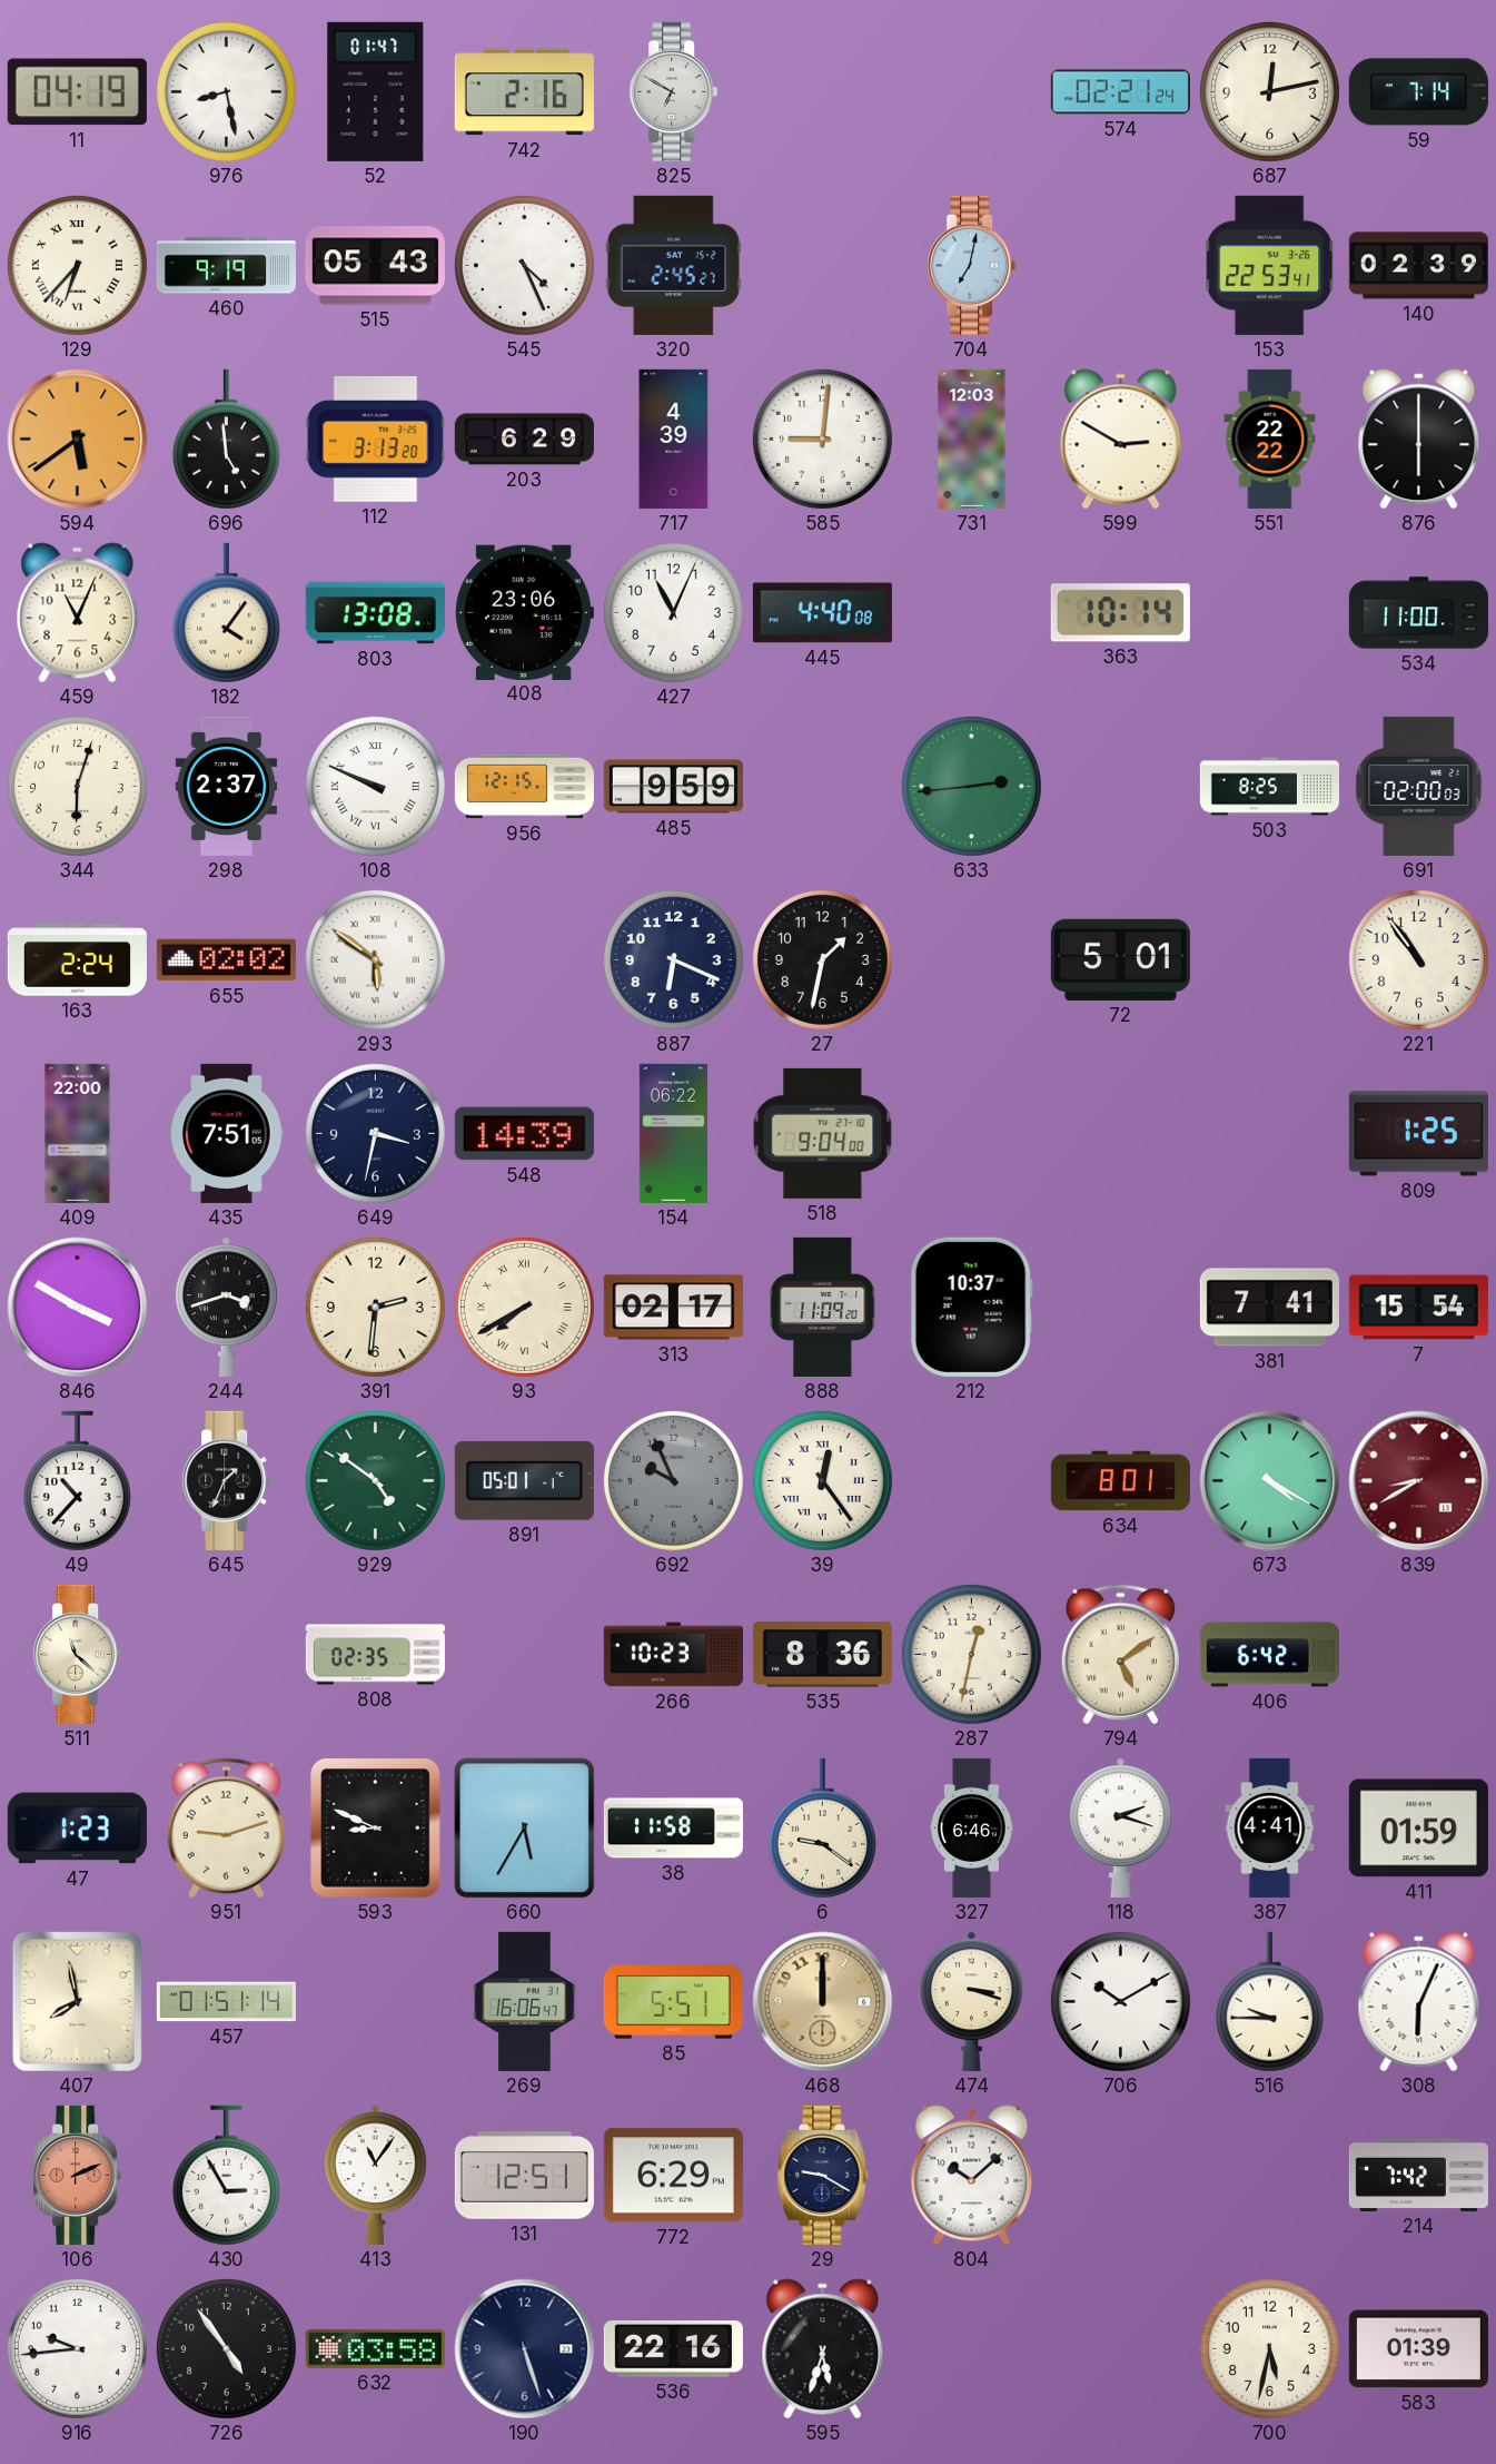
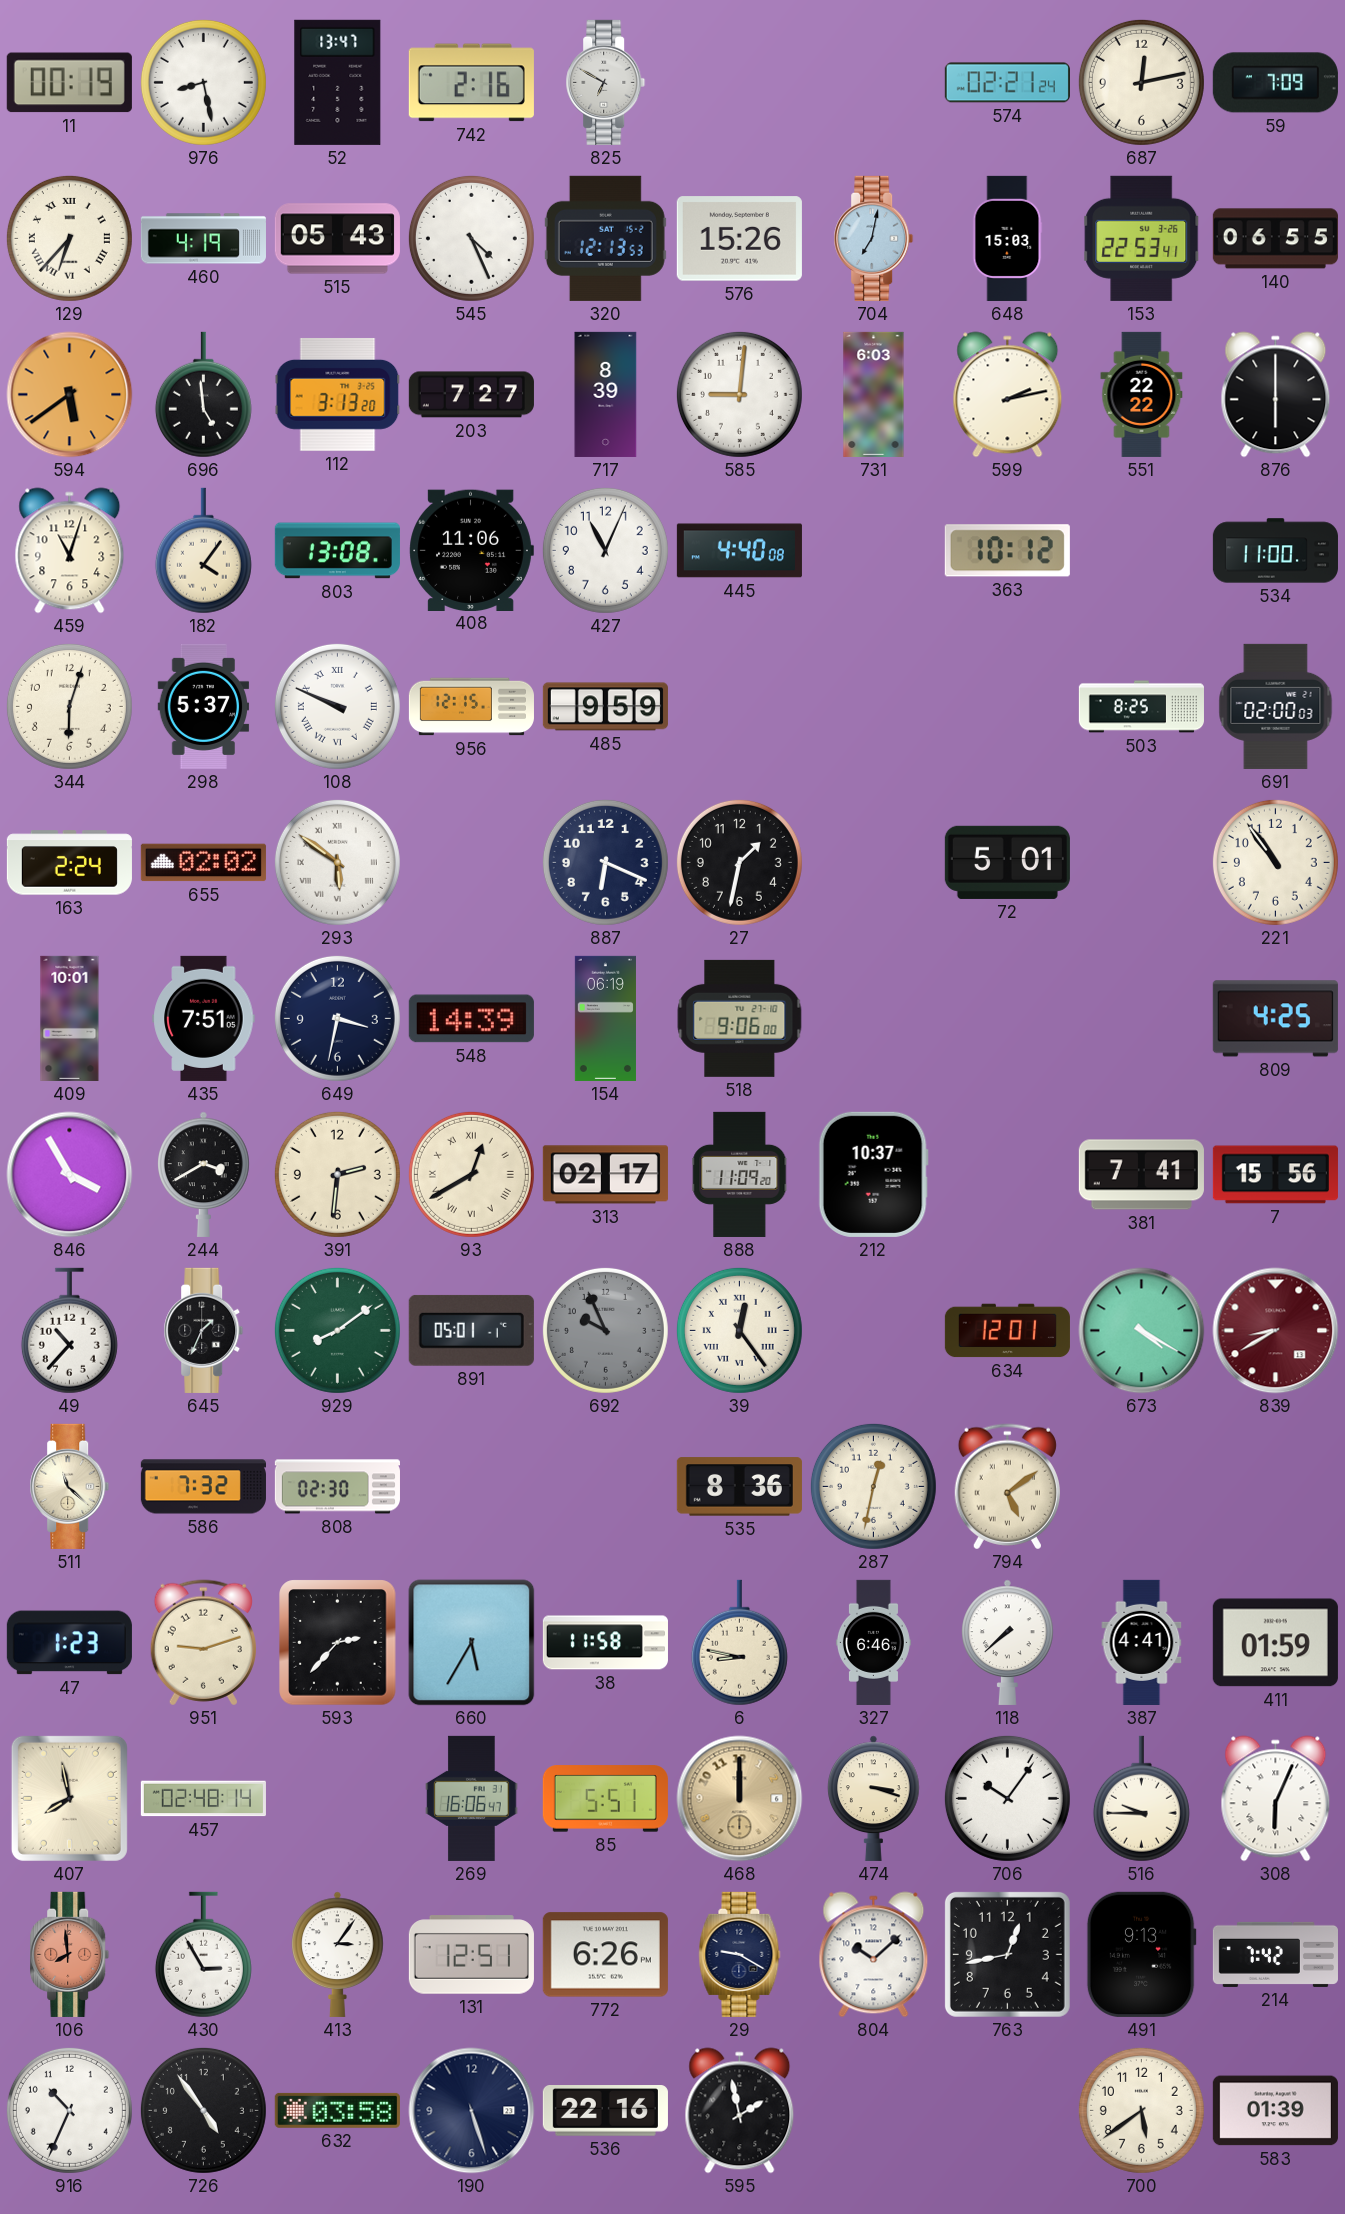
11: 04:19 -> 00:19
52: 01:47 -> 13:47
59: 7:14 -> 7:09
460: 9:19 -> 4:19
320: 2:45 -> 12:13
576: none -> 15:26
648: none -> 15:03
140: 02:39 -> 06:55
203: 6:29 -> 7:27
717: 4:39 -> 8:39
731: 12:03 -> 6:03
599: 2:50 -> 2:13
459: 11:04 -> 11:03
408: 23:06 -> 11:06
363: 10:14 -> 10:12
298: 2:37 -> 5:37
633: 2:44 -> none
409: 22:00 -> 10:01
154: 06:22 -> 06:19
518: 9:04 -> 9:06
809: 1:25 -> 4:25
846: 3:50 -> 3:55
244: 3:42 -> 3:40
93: 7:40 -> 12:40
7: 15:54 -> 15:56
929: 4:51 -> 8:09
634: 8:01 -> 12:01
586: none -> 7:32
808: 02:35 -> 02:30
266: 10:23 -> none
406: 6:42 -> none
593: 8:49 -> 2:37
6: 9:21 -> 8:47
118: 2:18 -> 7:38
457: 01:51 -> 02:48
706: 10:10 -> 10:06
106: 2:11 -> 7:59
413: 11:06 -> 3:06
772: 6:29 -> 6:26
763: none -> 12:43
491: none -> 9:13
916: 9:44 -> 10:34
595: 5:33 -> 1:58
700: 5:32 -> 5:39
